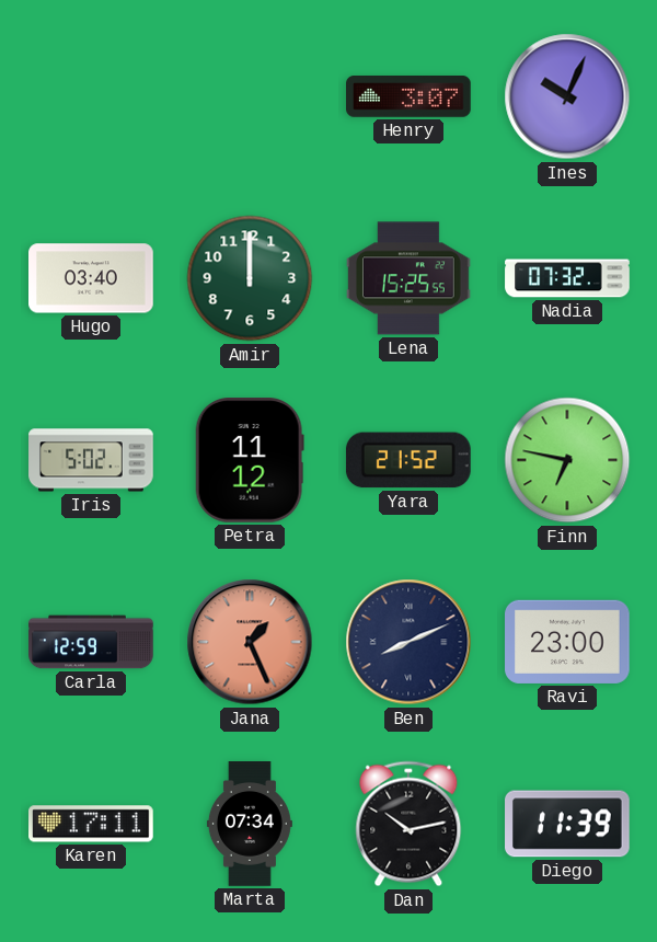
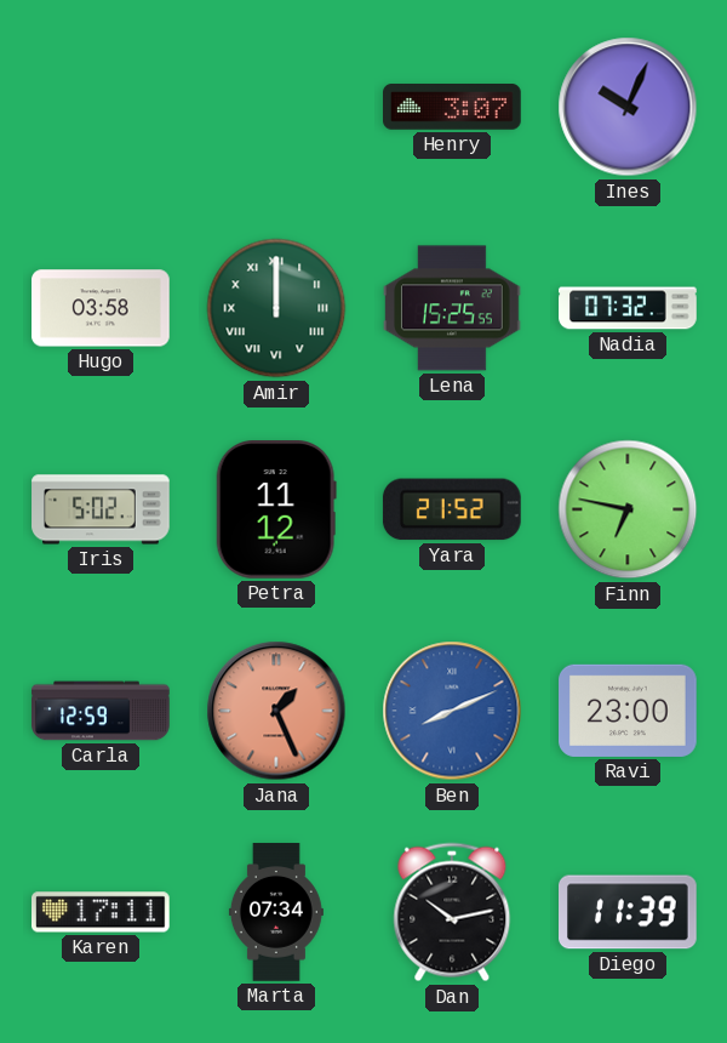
Hugo: 03:40 -> 03:58
Amir numerals: Arabic -> Roman
Ben dial: navy -> blue
